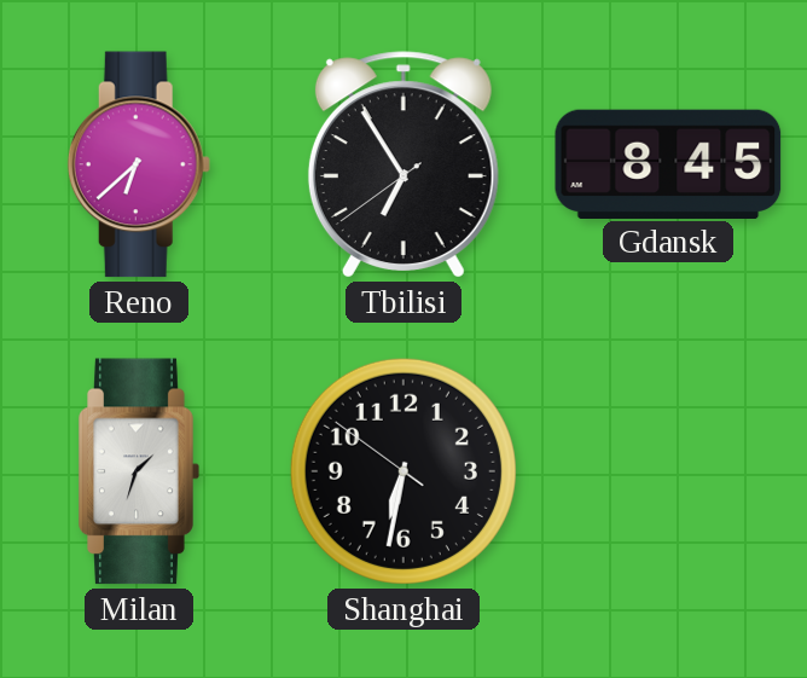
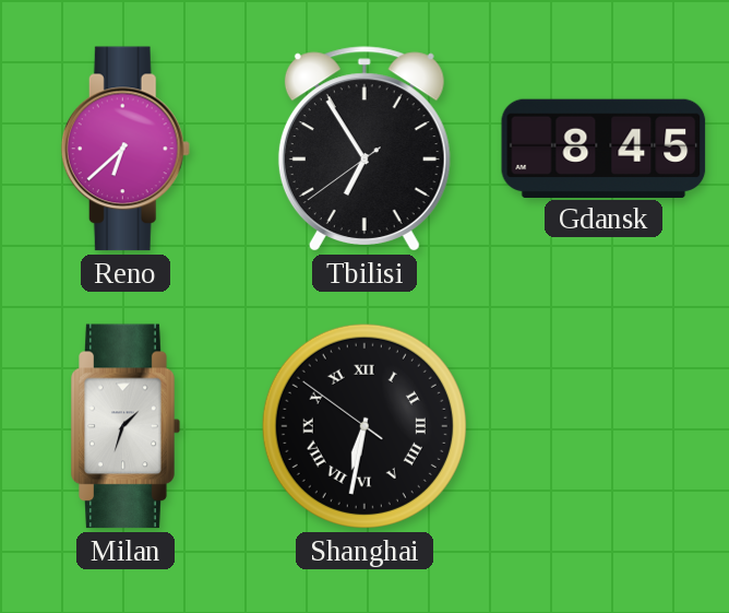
Shanghai numerals: Arabic -> Roman
